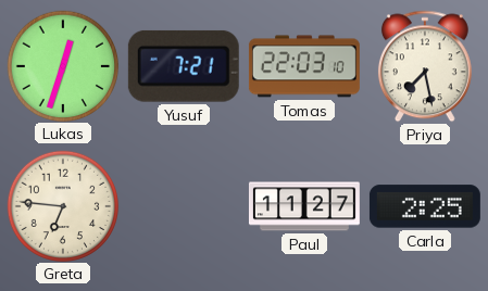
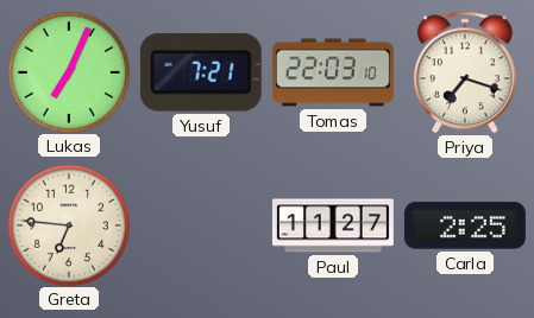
Lukas: 12:33 -> 7:04
Priya: 7:28 -> 7:18
